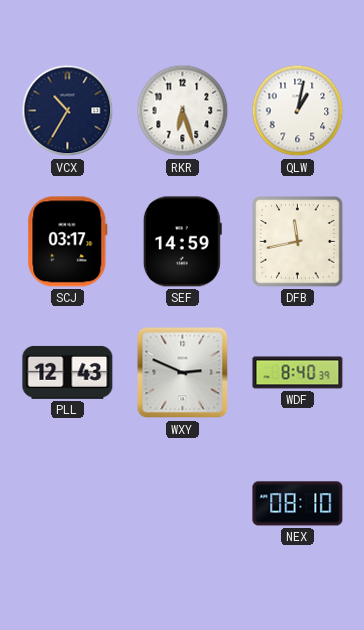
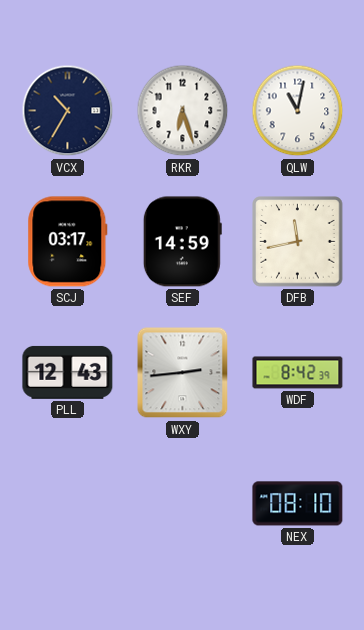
QLW: 1:02 -> 11:02
WXY: 2:49 -> 2:44
WDF: 8:40 -> 8:42
